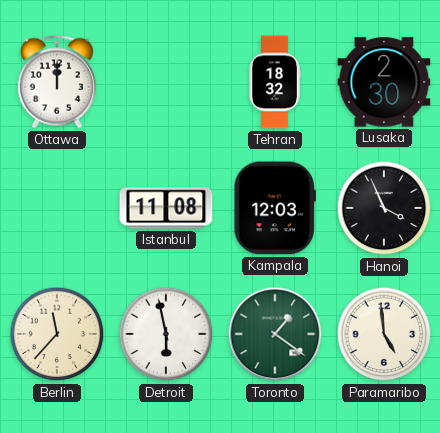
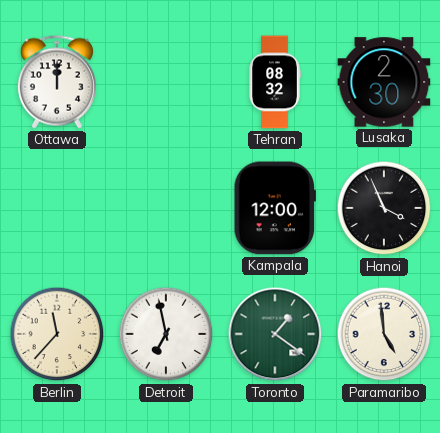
Tehran: 18:32 -> 08:32
Istanbul: 11:08 -> none
Kampala: 12:03 -> 12:00
Detroit: 5:58 -> 6:58
